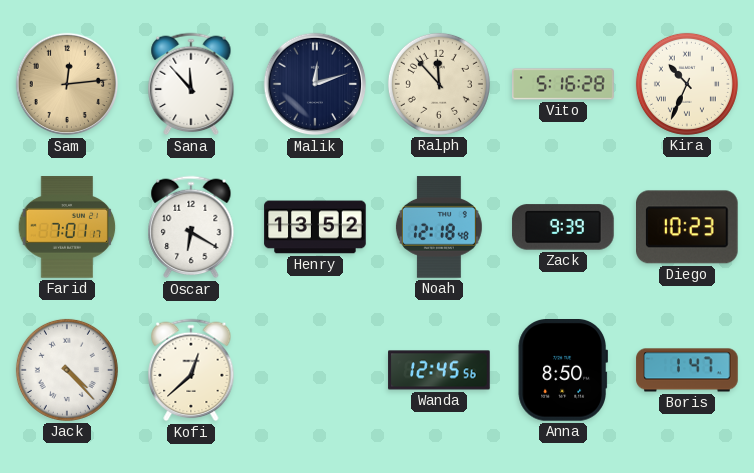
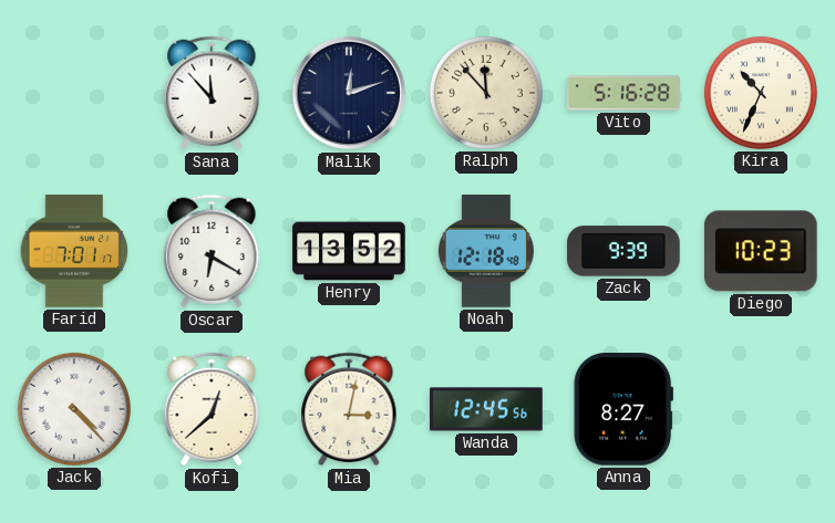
Sam: 12:14 -> none
Mia: none -> 3:02
Anna: 8:50 -> 8:27
Boris: 1:47 -> none
